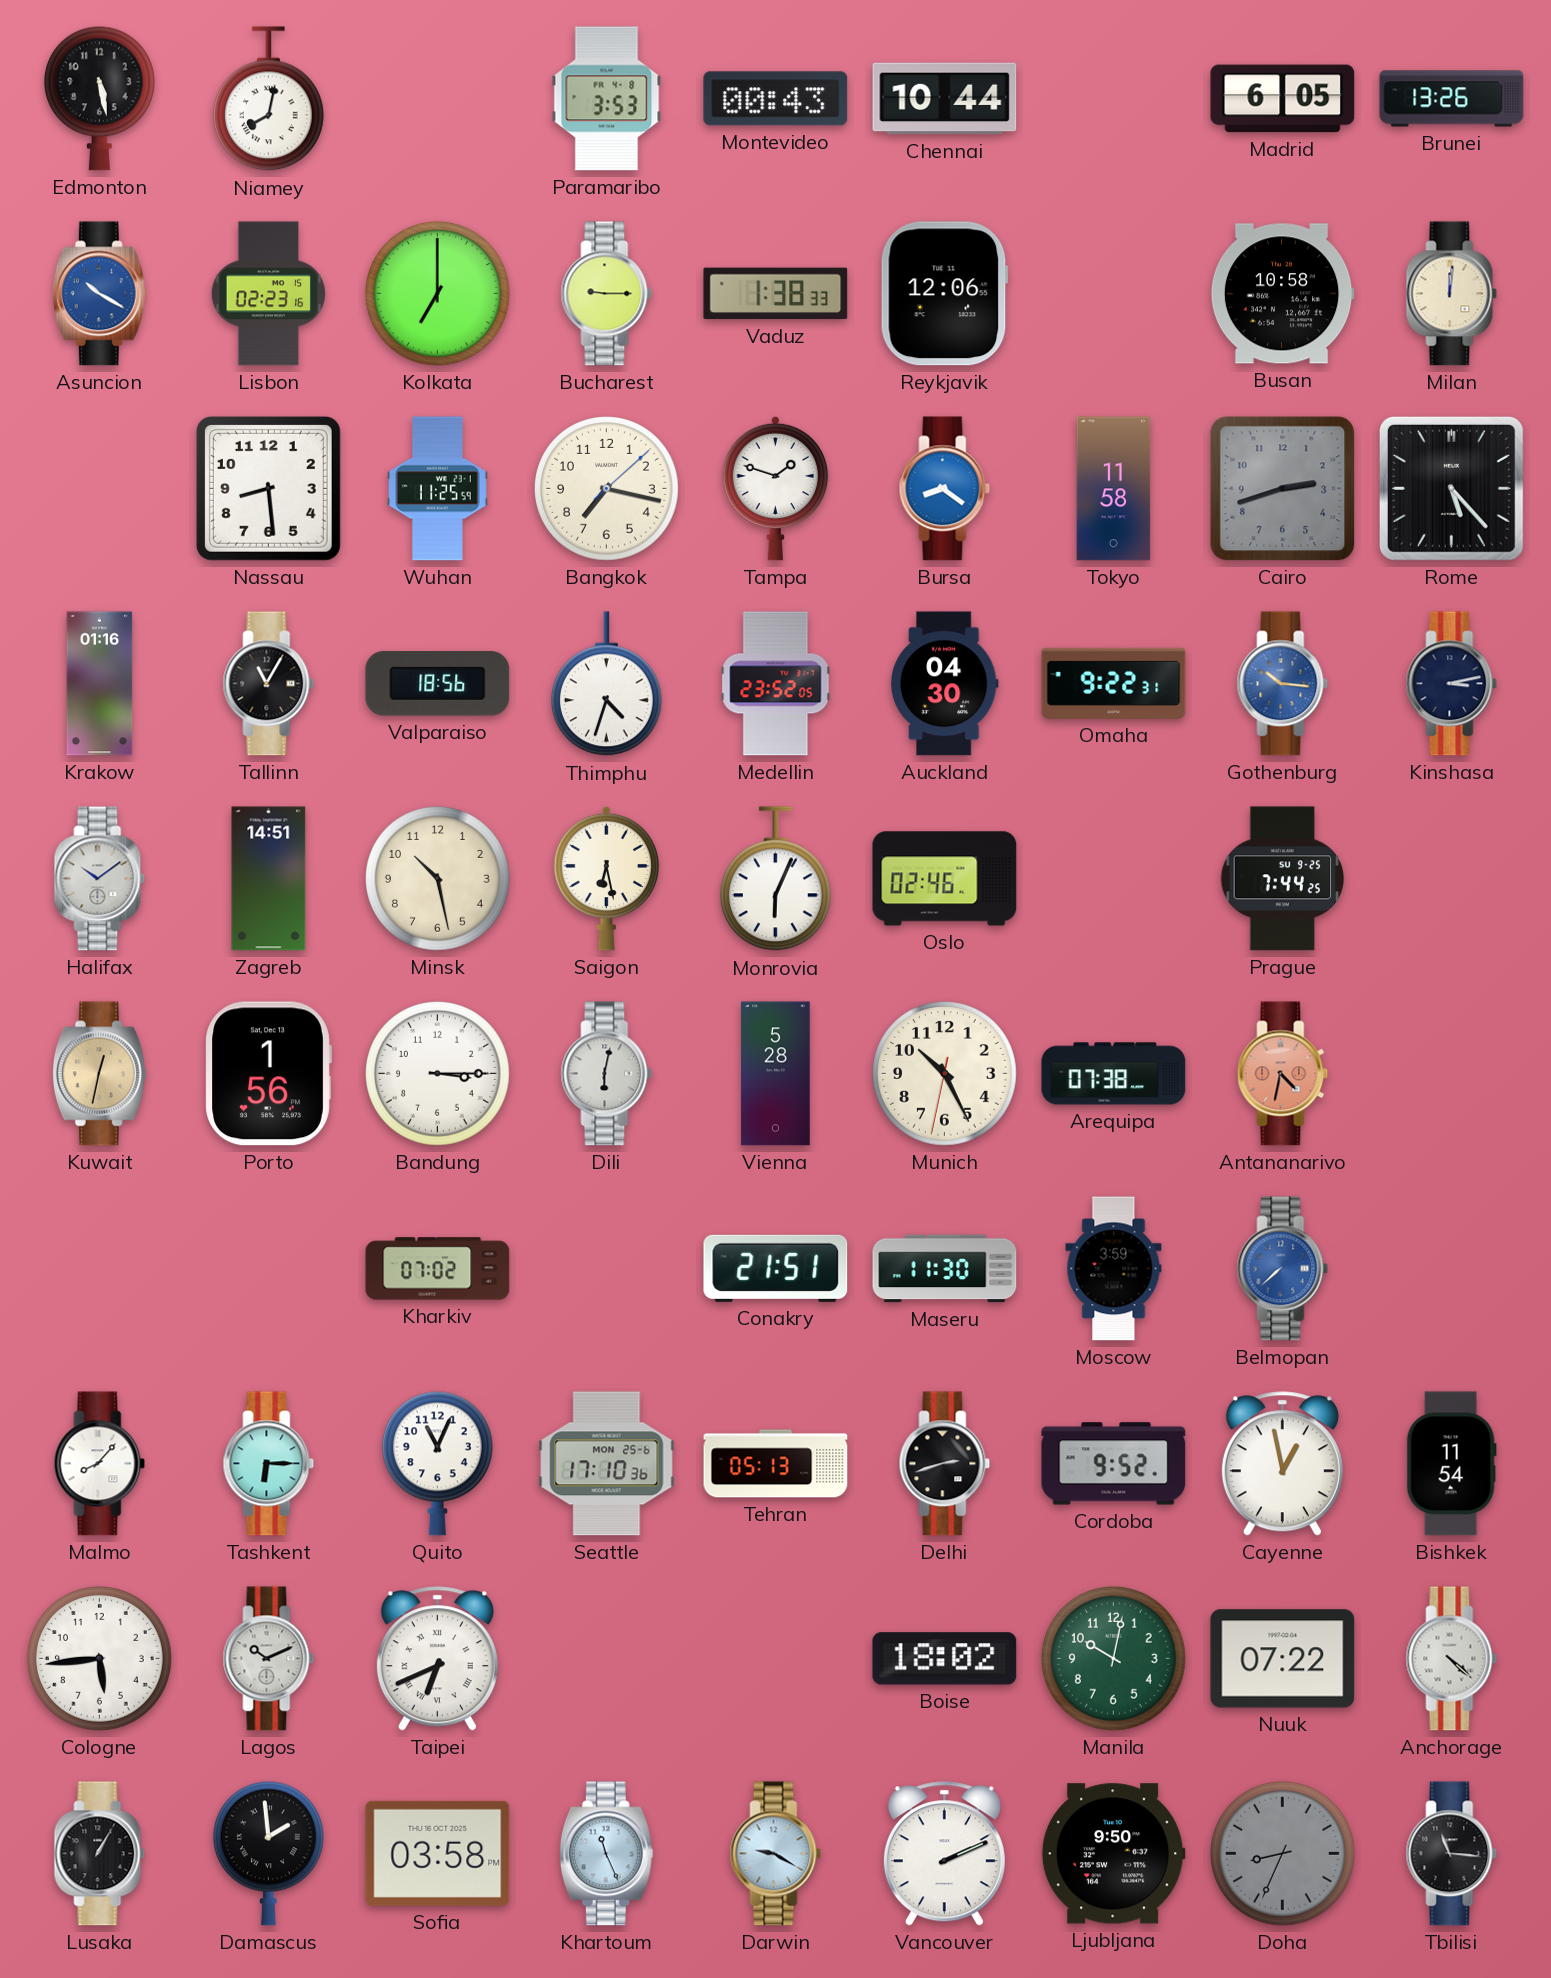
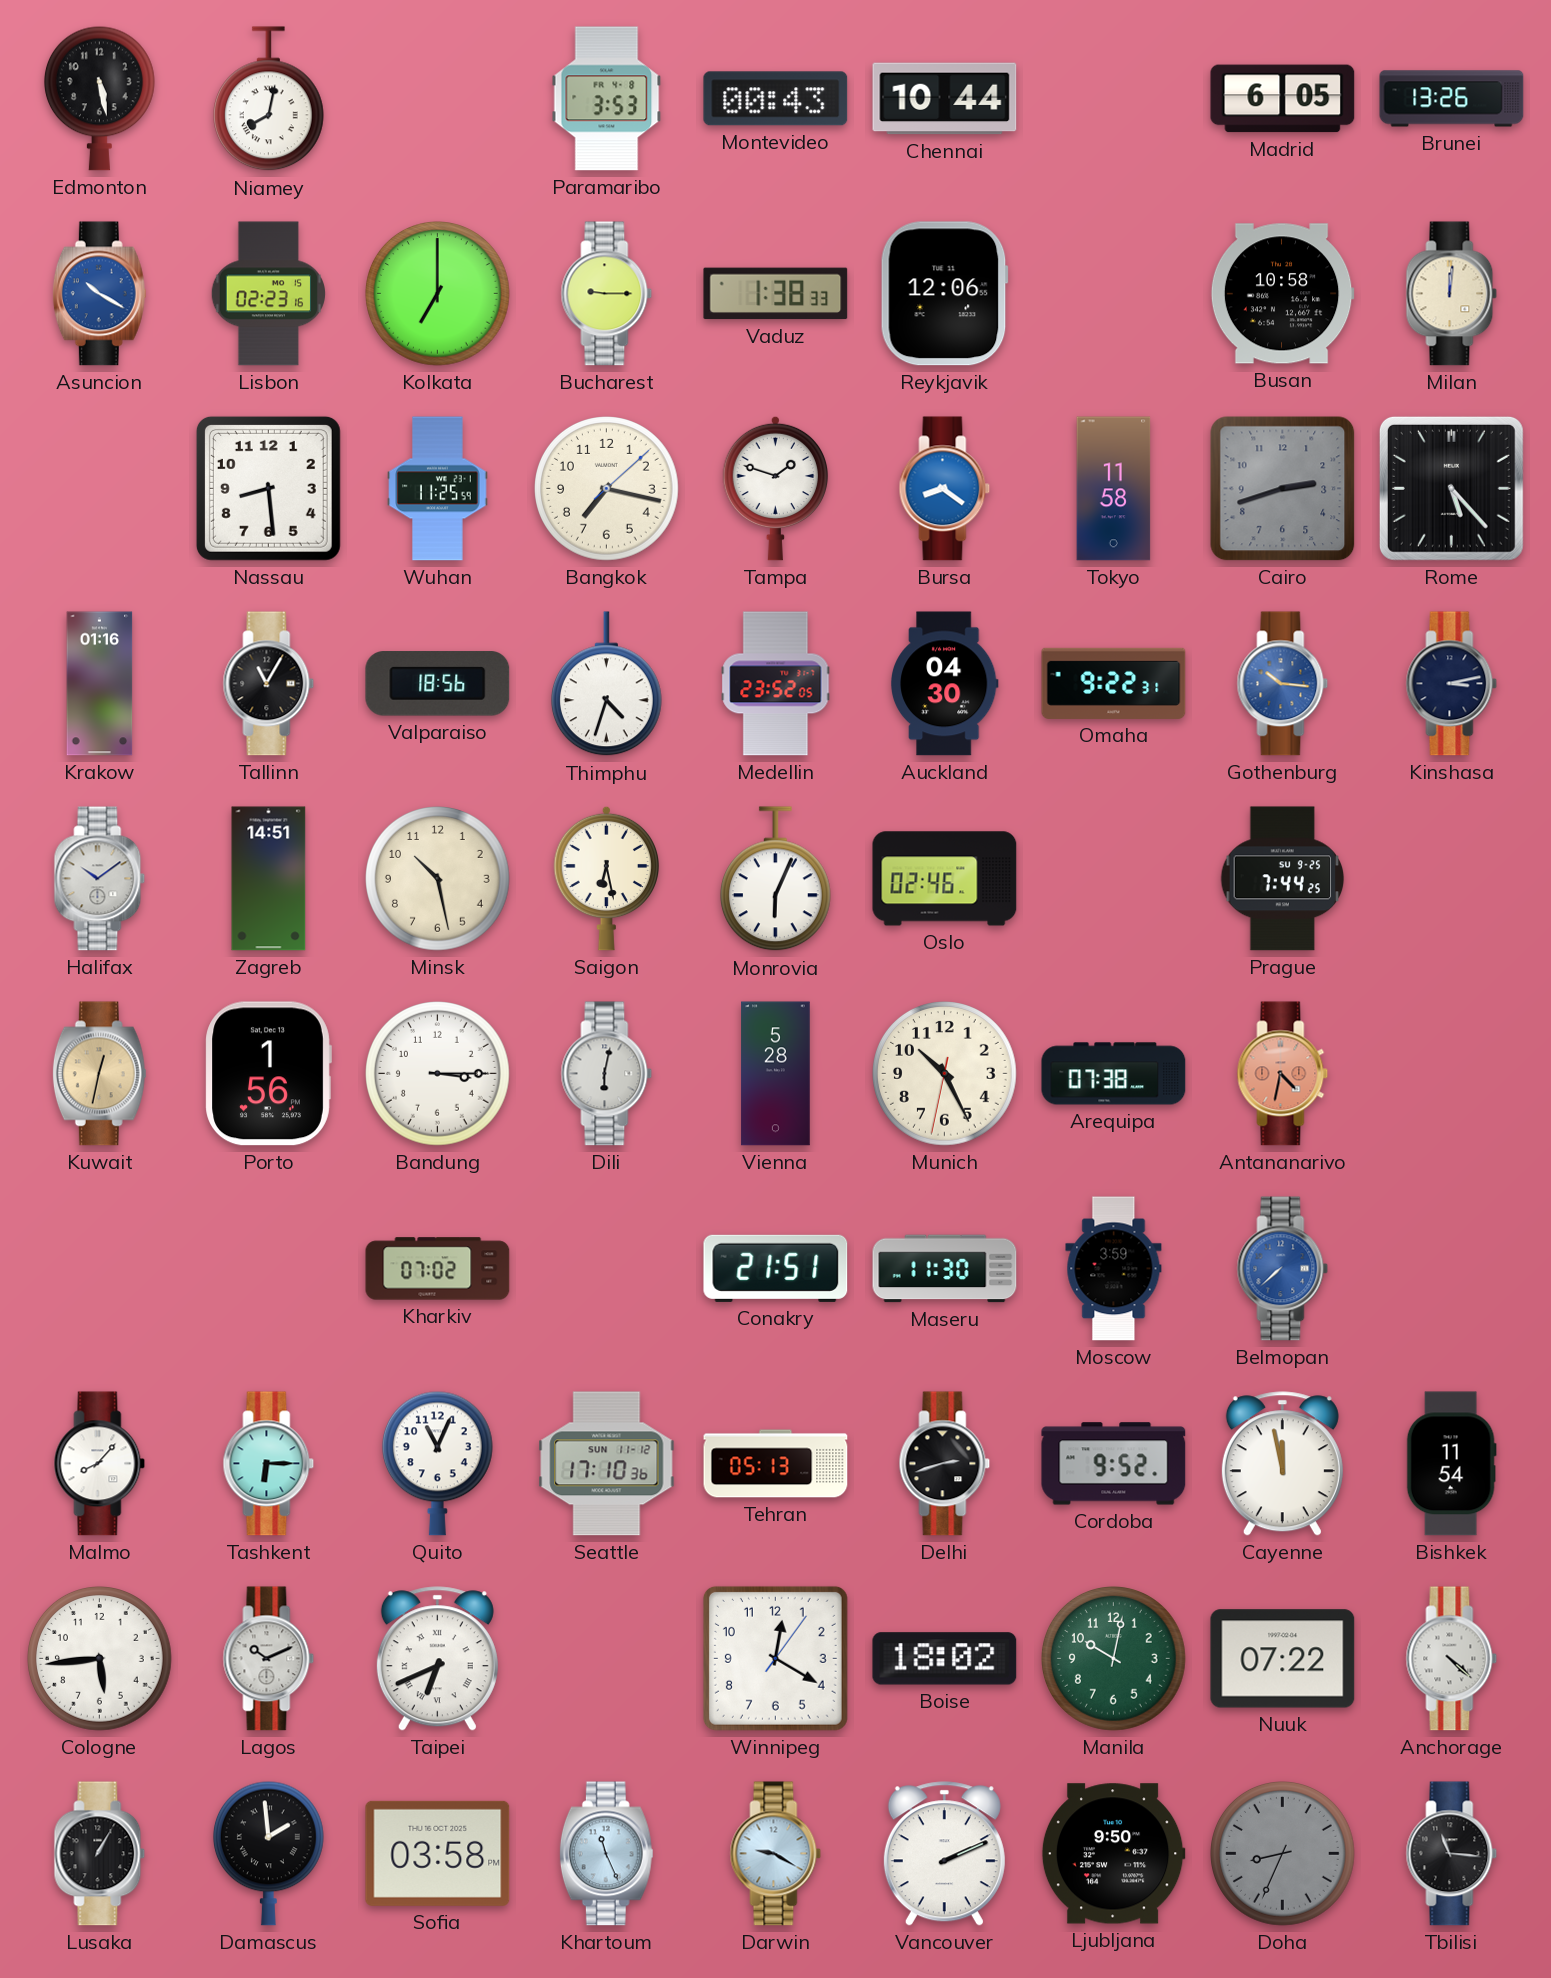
Seattle date: MON 25-6 -> SUN 11-12
Cayenne: 12:58 -> 11:58
Winnipeg: none -> 12:20
